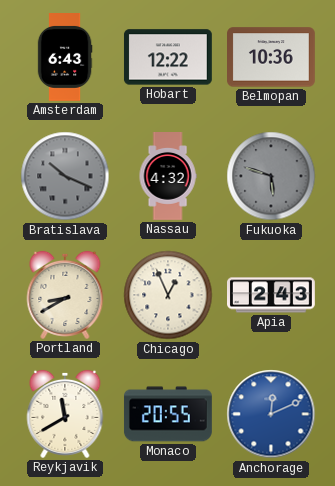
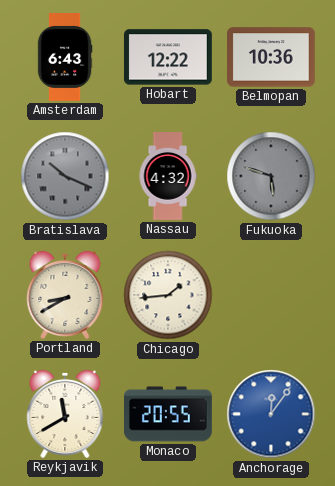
Chicago: 12:56 -> 1:44
Apia: 2:43 -> none
Anchorage: 12:11 -> 12:06
